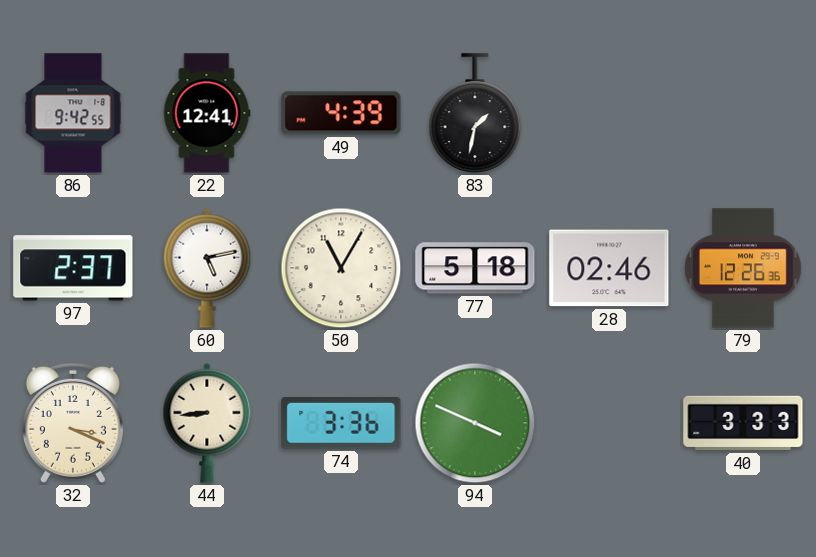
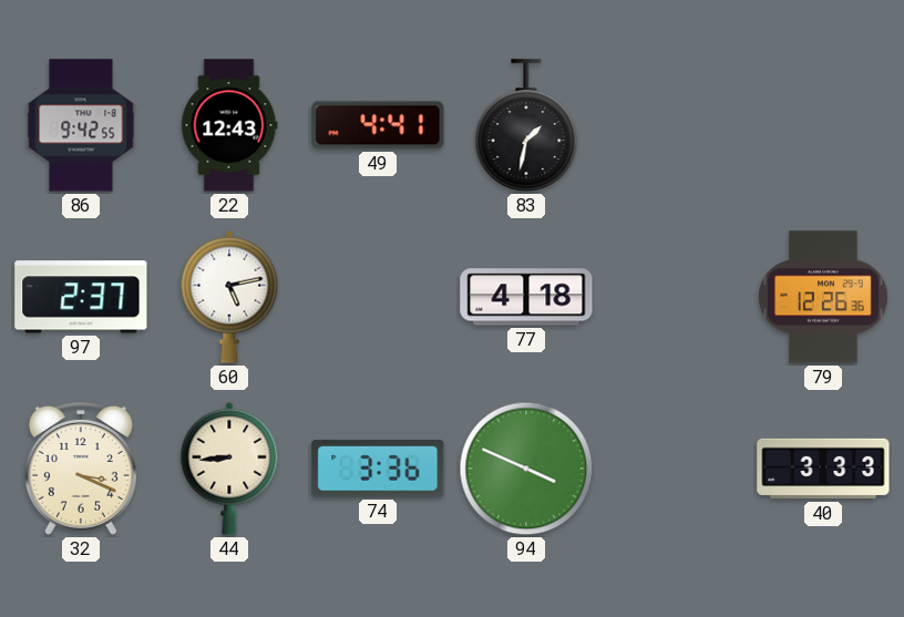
22: 12:41 -> 12:43
49: 4:39 -> 4:41
50: 11:05 -> none
77: 5:18 -> 4:18
28: 02:46 -> none
